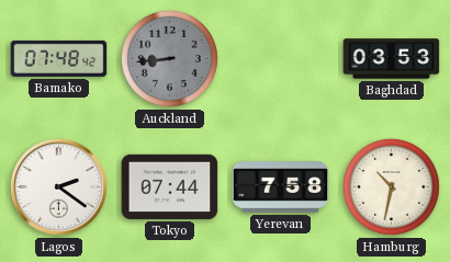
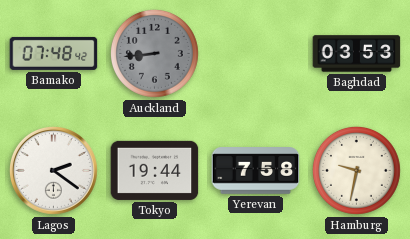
Tokyo: 07:44 -> 19:44
Hamburg: 10:32 -> 9:32
